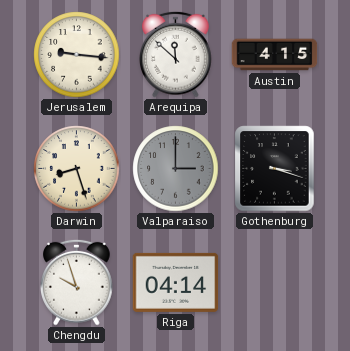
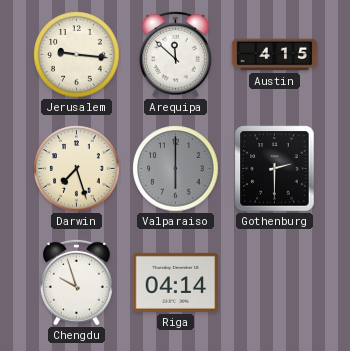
Darwin: 8:27 -> 7:27
Valparaiso: 3:00 -> 6:00
Gothenburg: 3:18 -> 2:30
